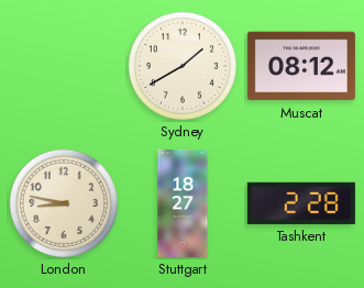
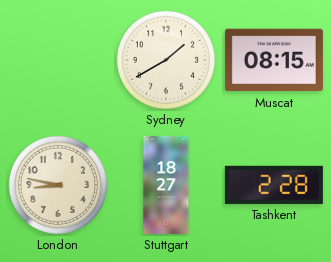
Muscat: 08:12 -> 08:15
